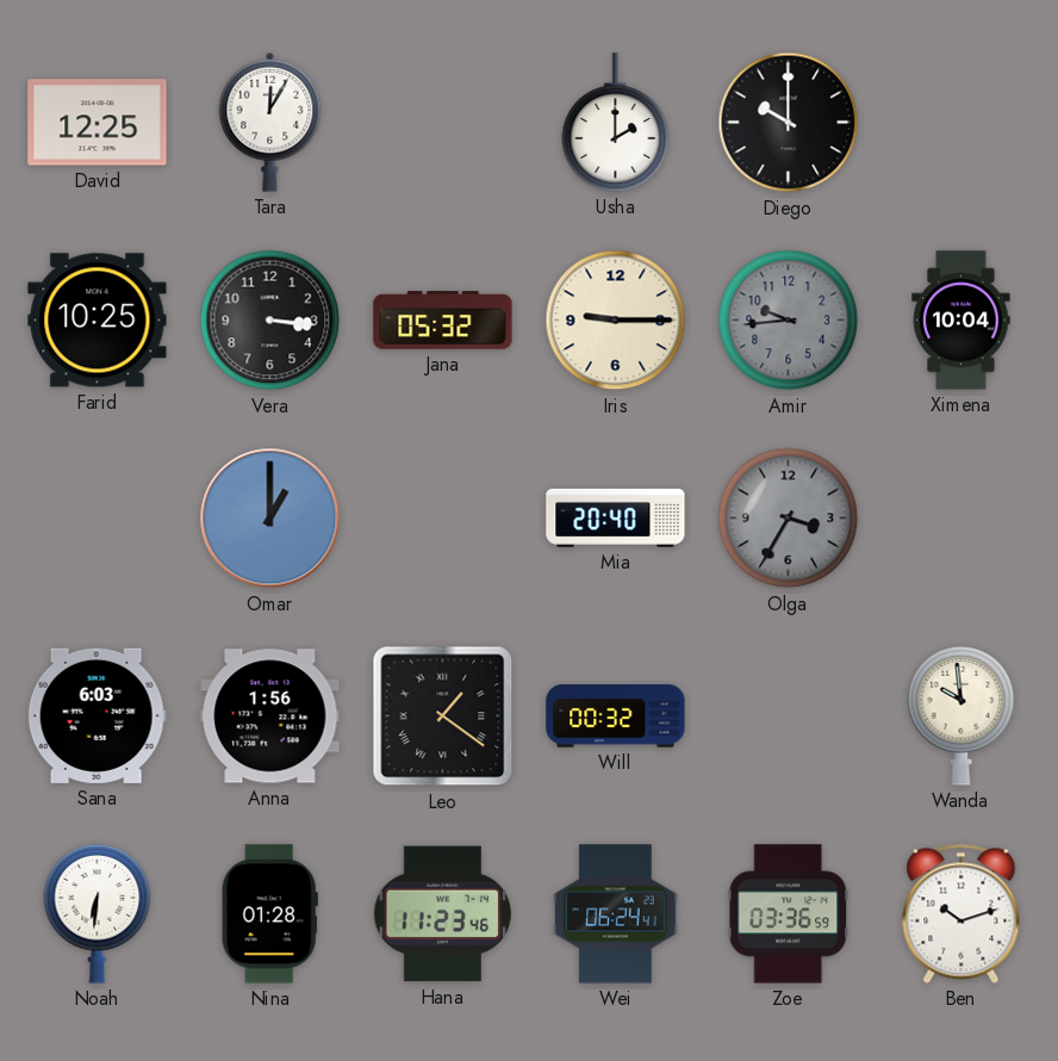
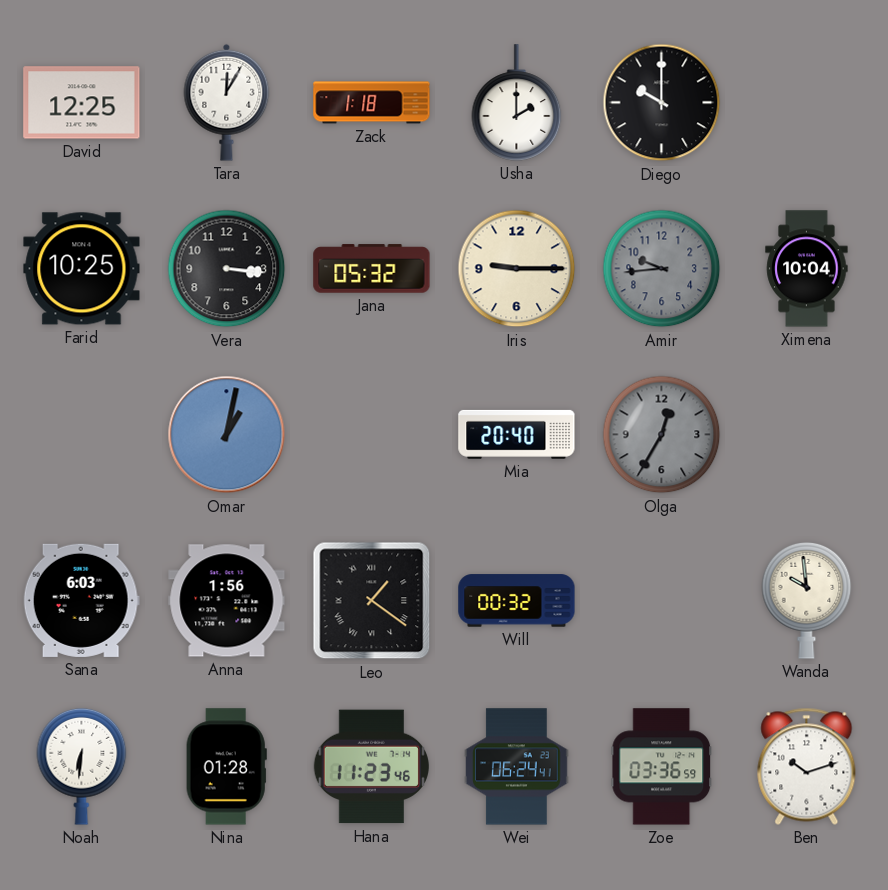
Zack: none -> 1:18
Omar: 1:00 -> 1:02
Olga: 3:35 -> 12:35
